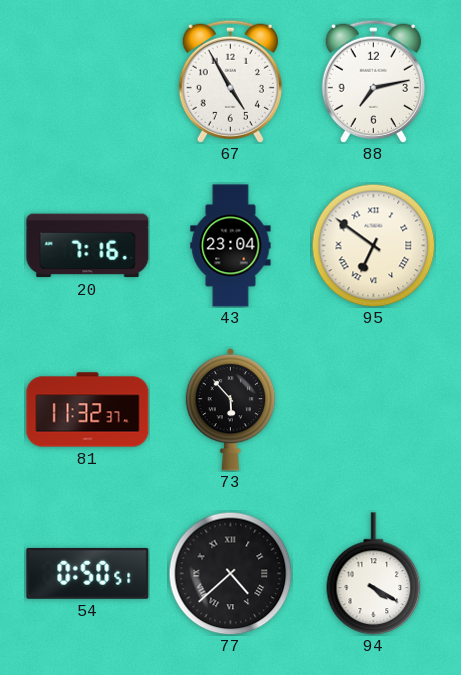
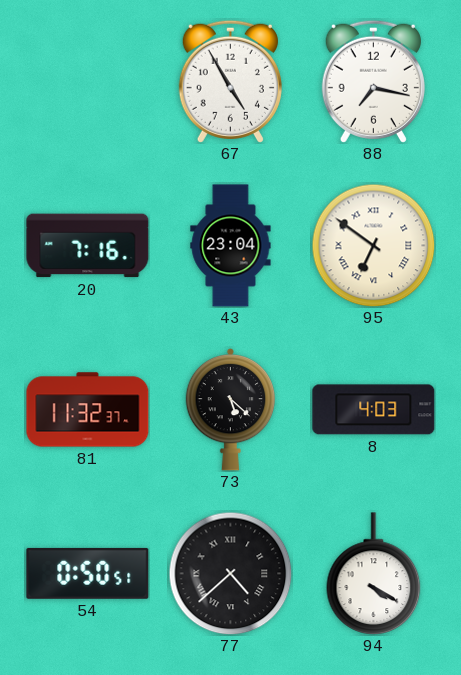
88: 7:13 -> 7:17
73: 5:53 -> 5:22
8: none -> 4:03
